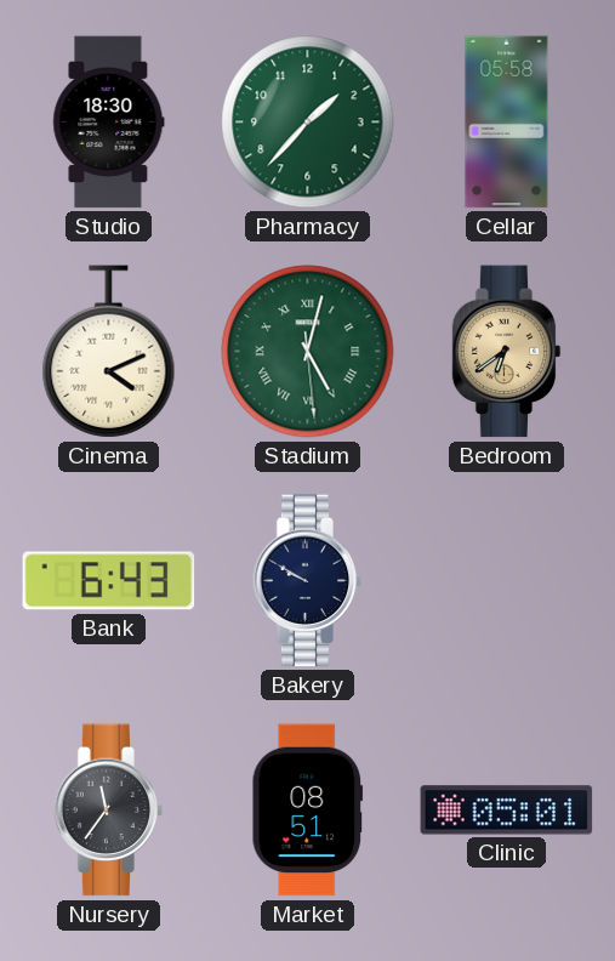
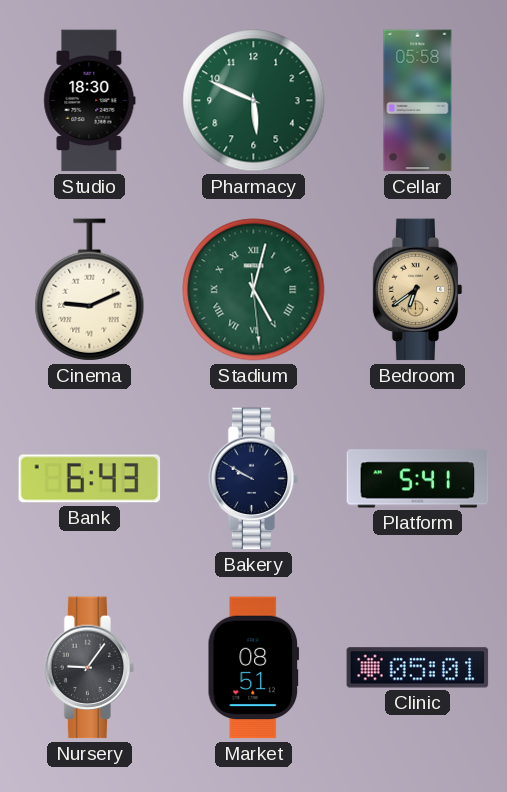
Pharmacy: 1:37 -> 5:49
Cinema: 4:11 -> 9:11
Platform: none -> 5:41
Nursery: 11:36 -> 9:06
